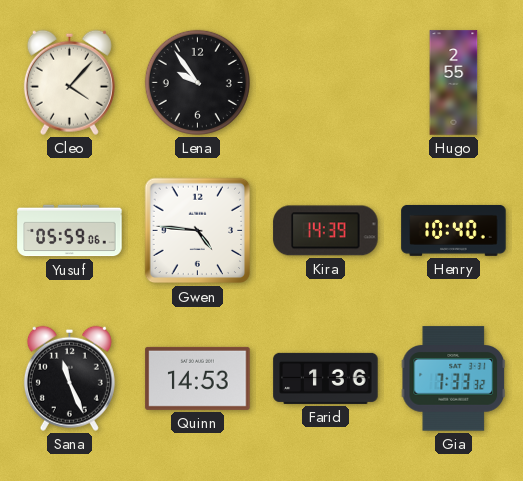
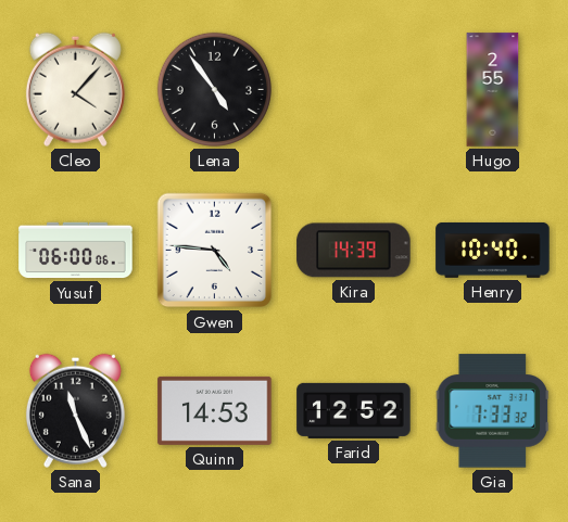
Lena: 9:54 -> 4:54
Yusuf: 05:59 -> 06:00
Farid: 1:36 -> 12:52
